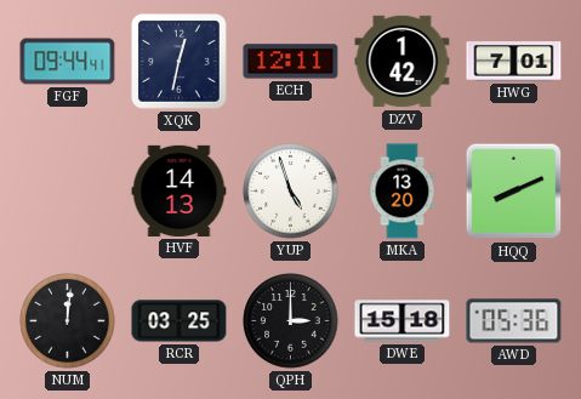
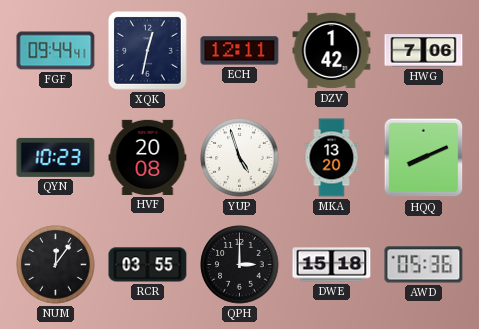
HWG: 7:01 -> 7:06
QYN: none -> 10:23
HVF: 14:13 -> 20:08
NUM: 12:01 -> 12:06
RCR: 03:25 -> 03:55
